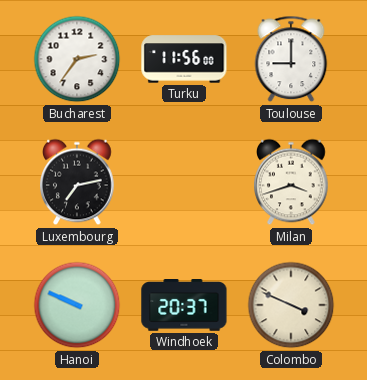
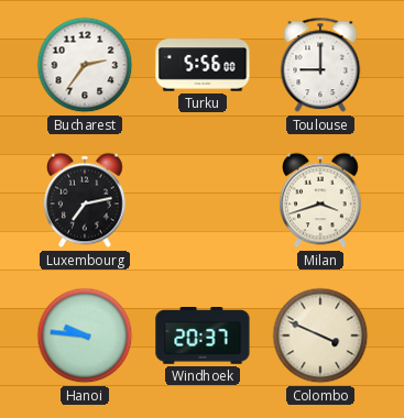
Turku: 11:56 -> 5:56
Hanoi: 9:49 -> 9:46
